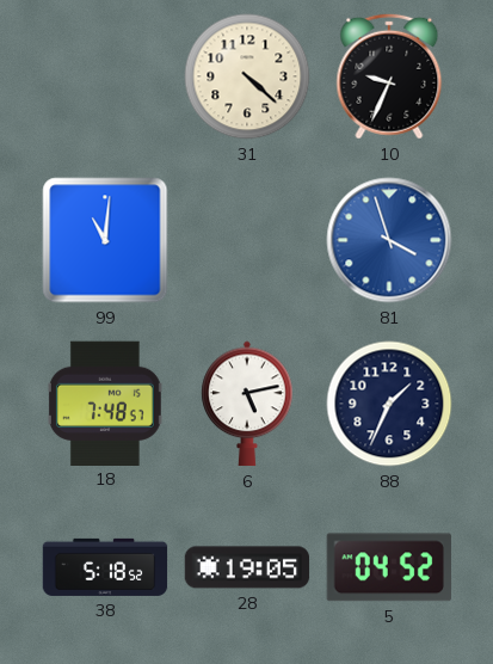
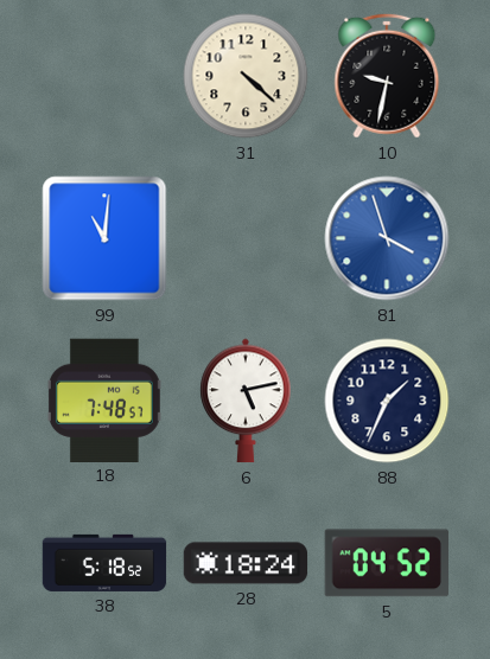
10: 9:34 -> 9:32
28: 19:05 -> 18:24
